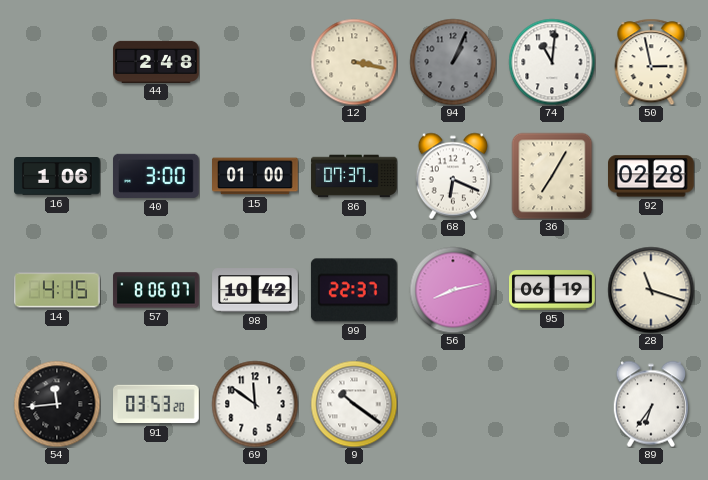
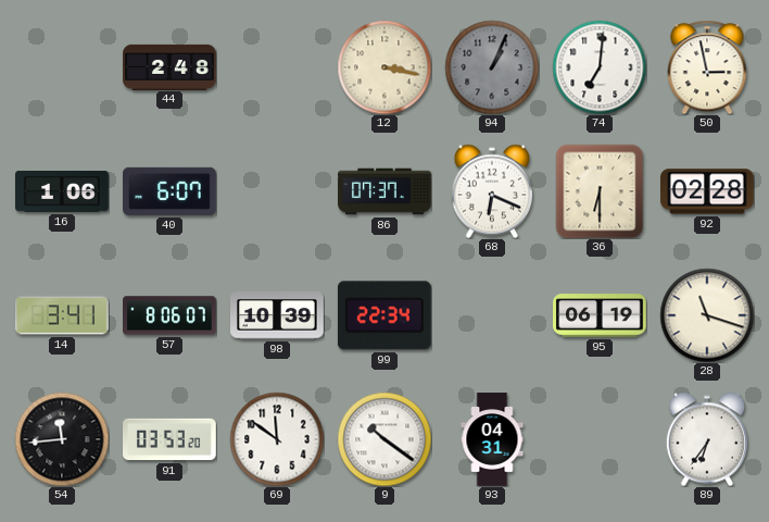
74: 11:01 -> 7:01
40: 3:00 -> 6:07
15: 01:00 -> none
36: 7:05 -> 6:30
14: 4:15 -> 3:41
98: 10:42 -> 10:39
99: 22:37 -> 22:34
56: 8:13 -> none
93: none -> 04:31
